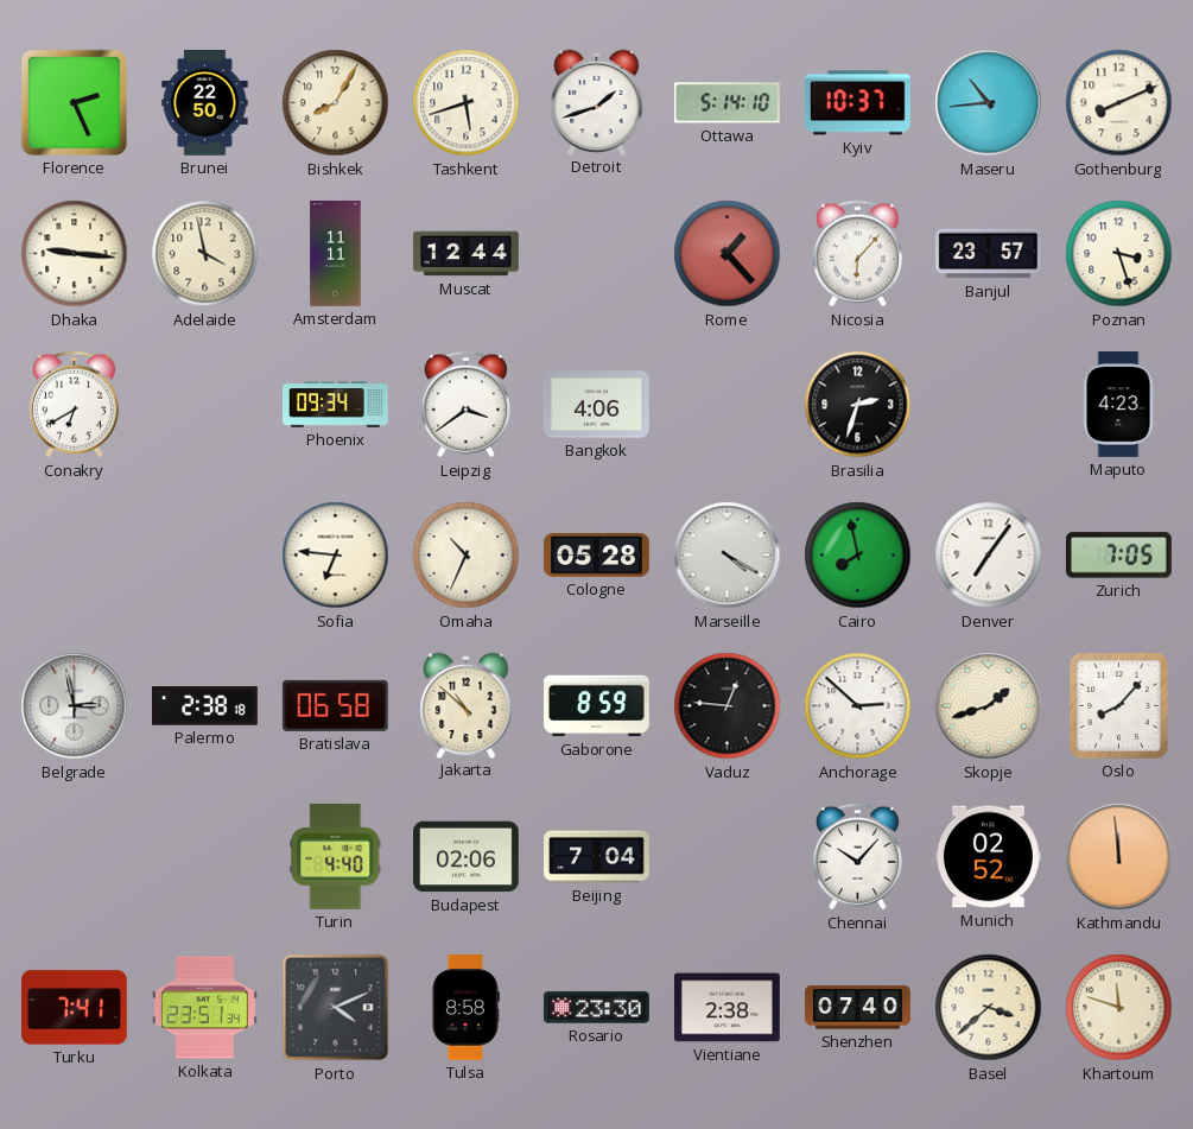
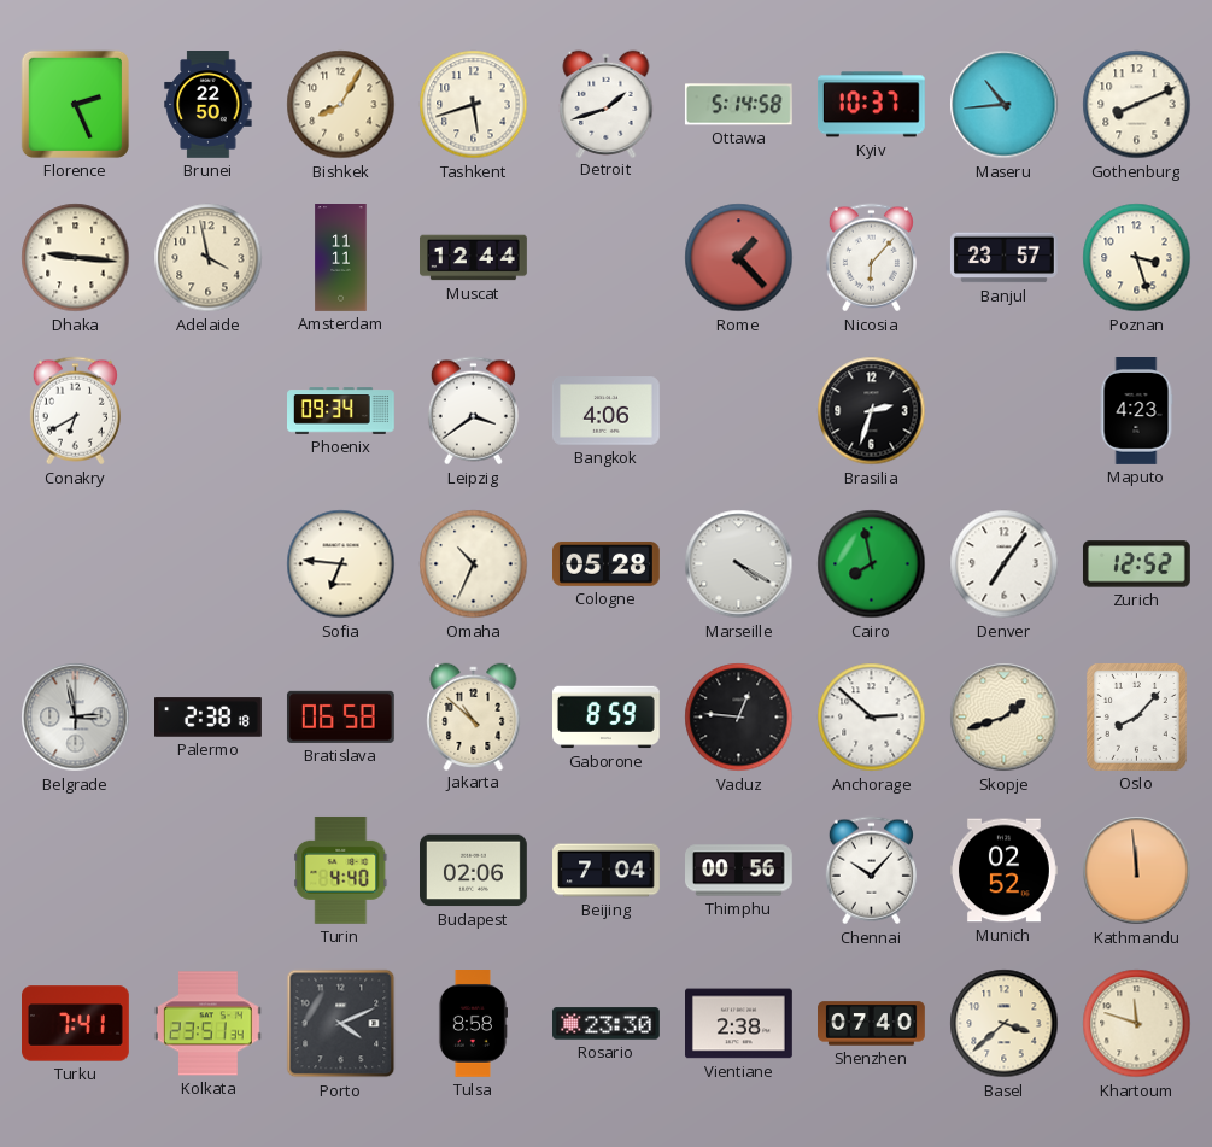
Ottawa: 5:14:10 -> 5:14:58
Zurich: 7:05 -> 12:52
Thimphu: none -> 00:56
